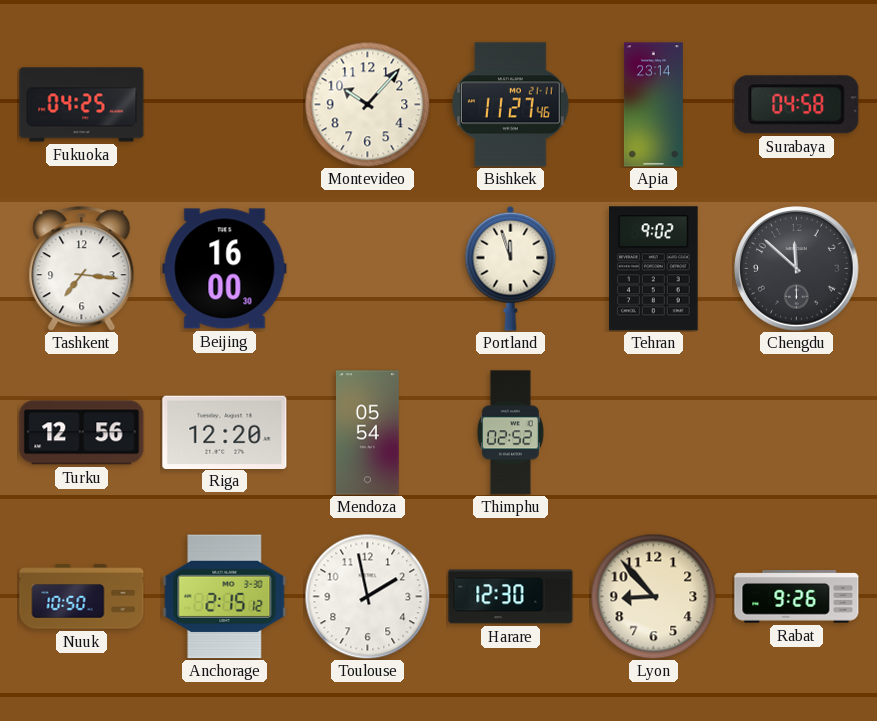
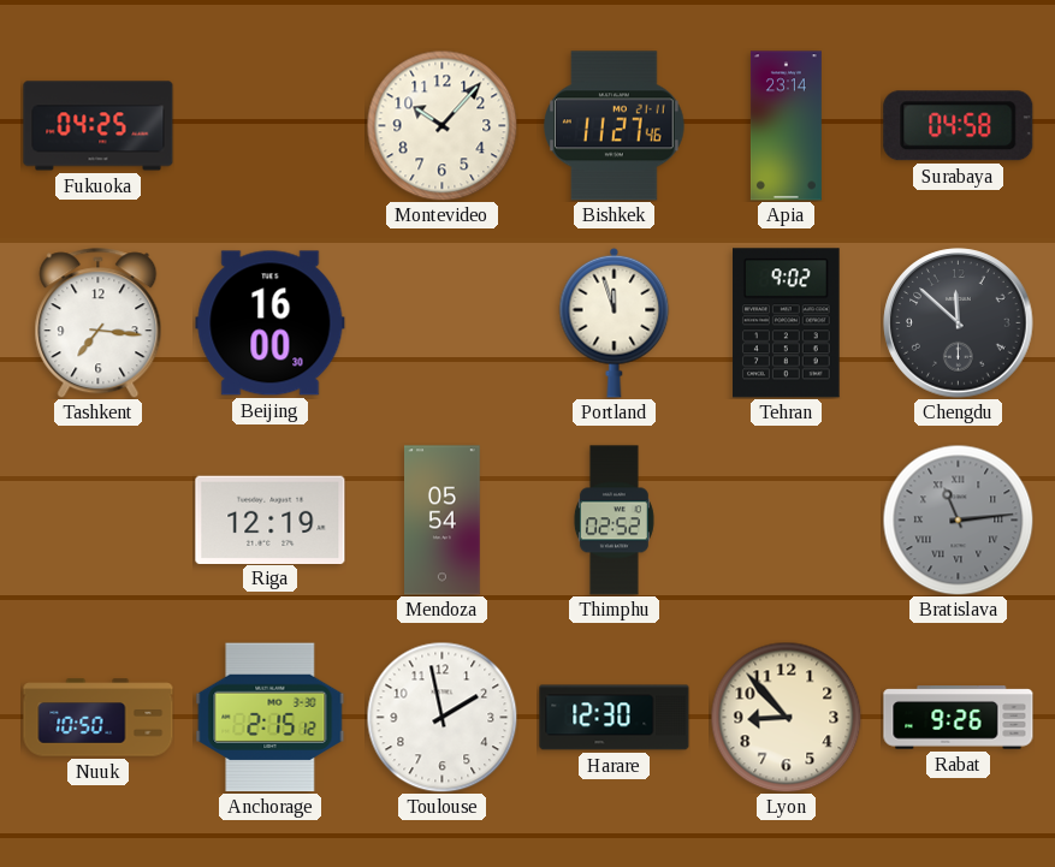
Turku: 12:56 -> none
Riga: 12:20 -> 12:19
Bratislava: none -> 11:14
